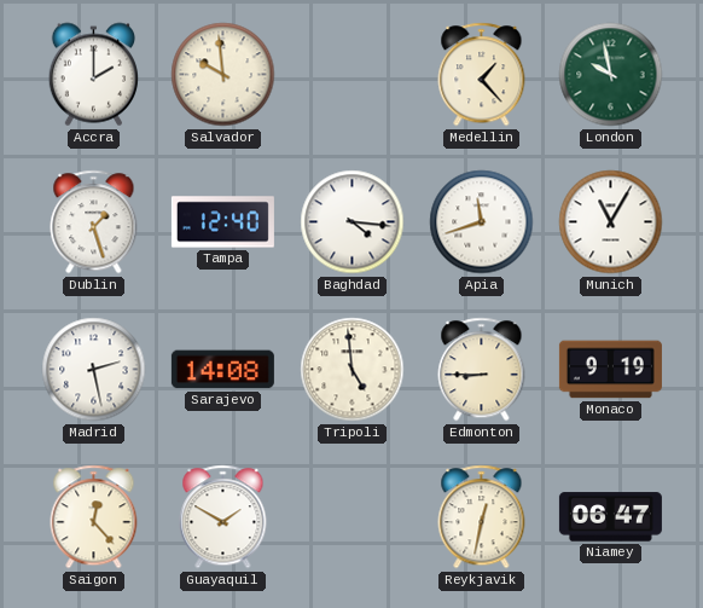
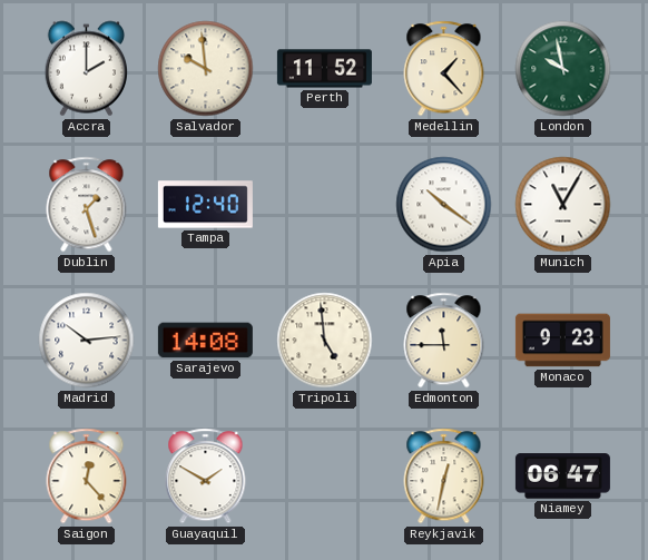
Perth: none -> 11:52
Baghdad: 4:16 -> none
Apia: 11:42 -> 10:21
Madrid: 2:28 -> 10:14
Edmonton: 8:45 -> 11:45
Monaco: 9:19 -> 9:23
